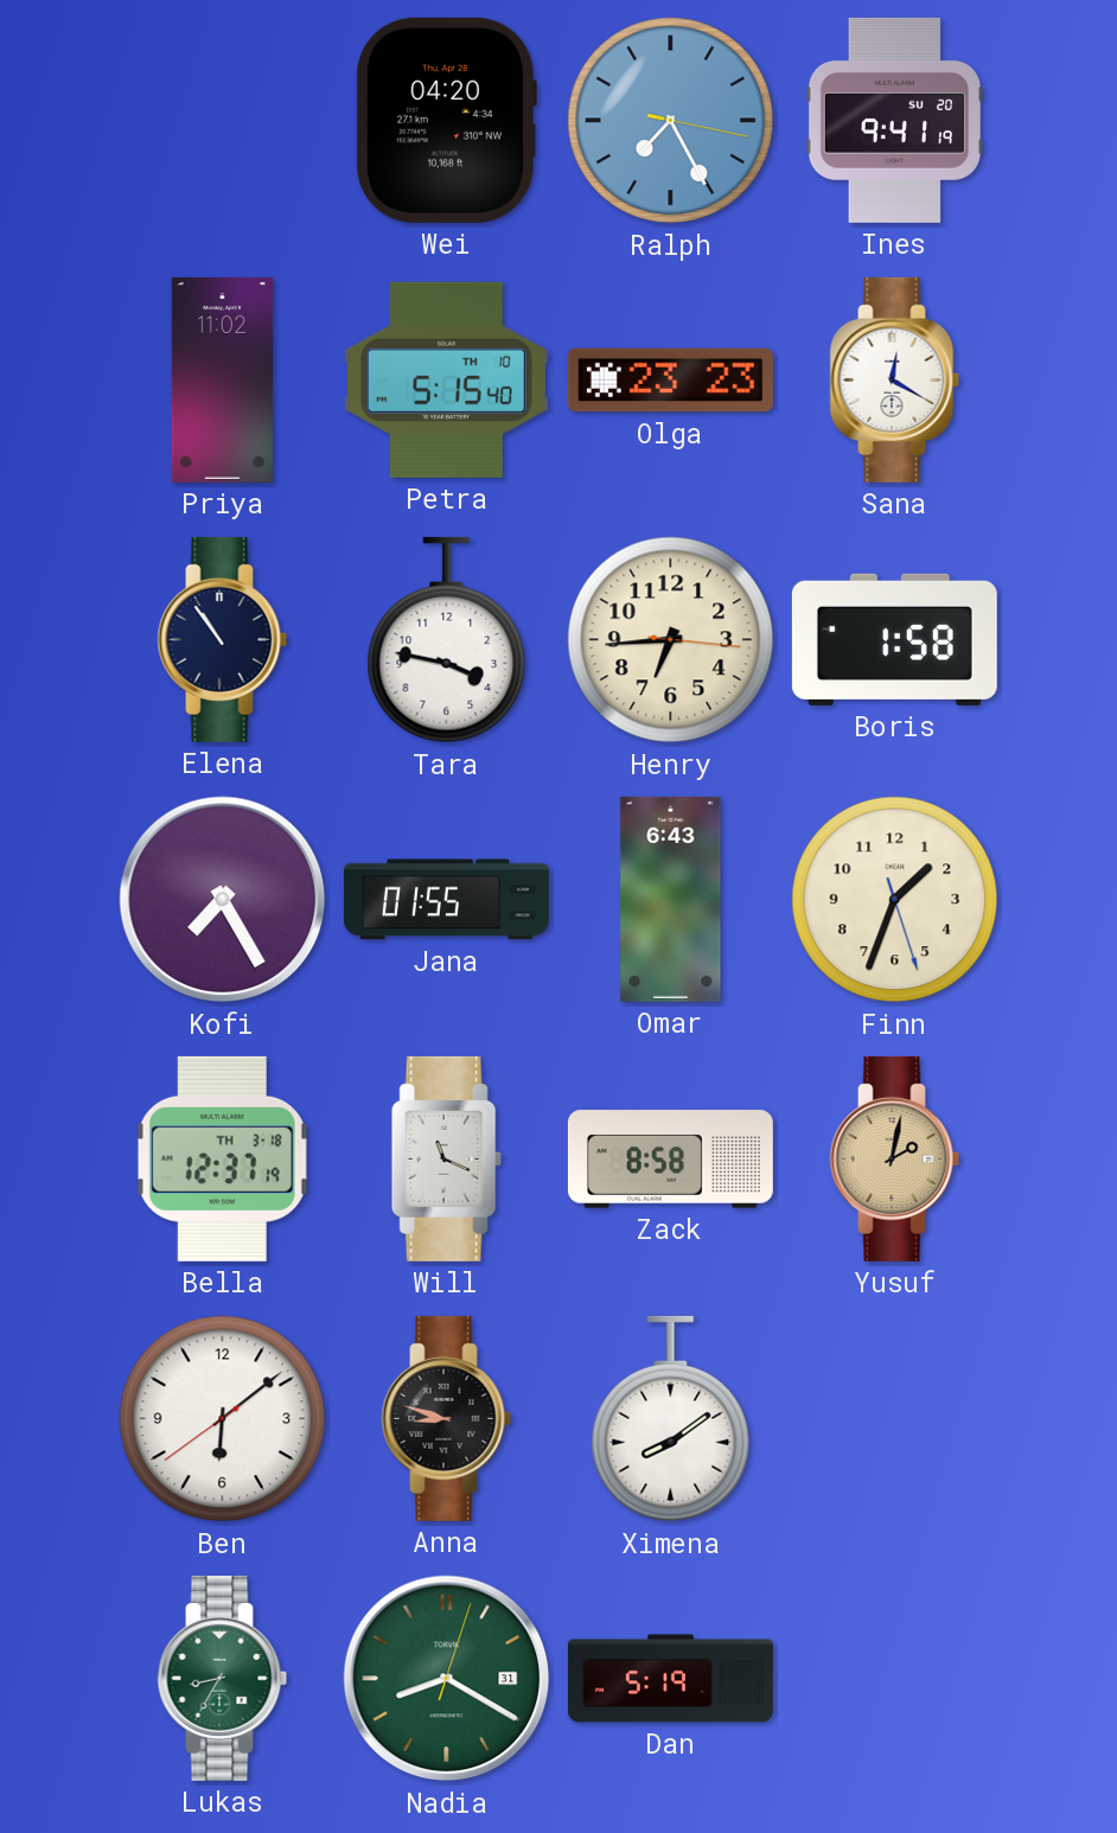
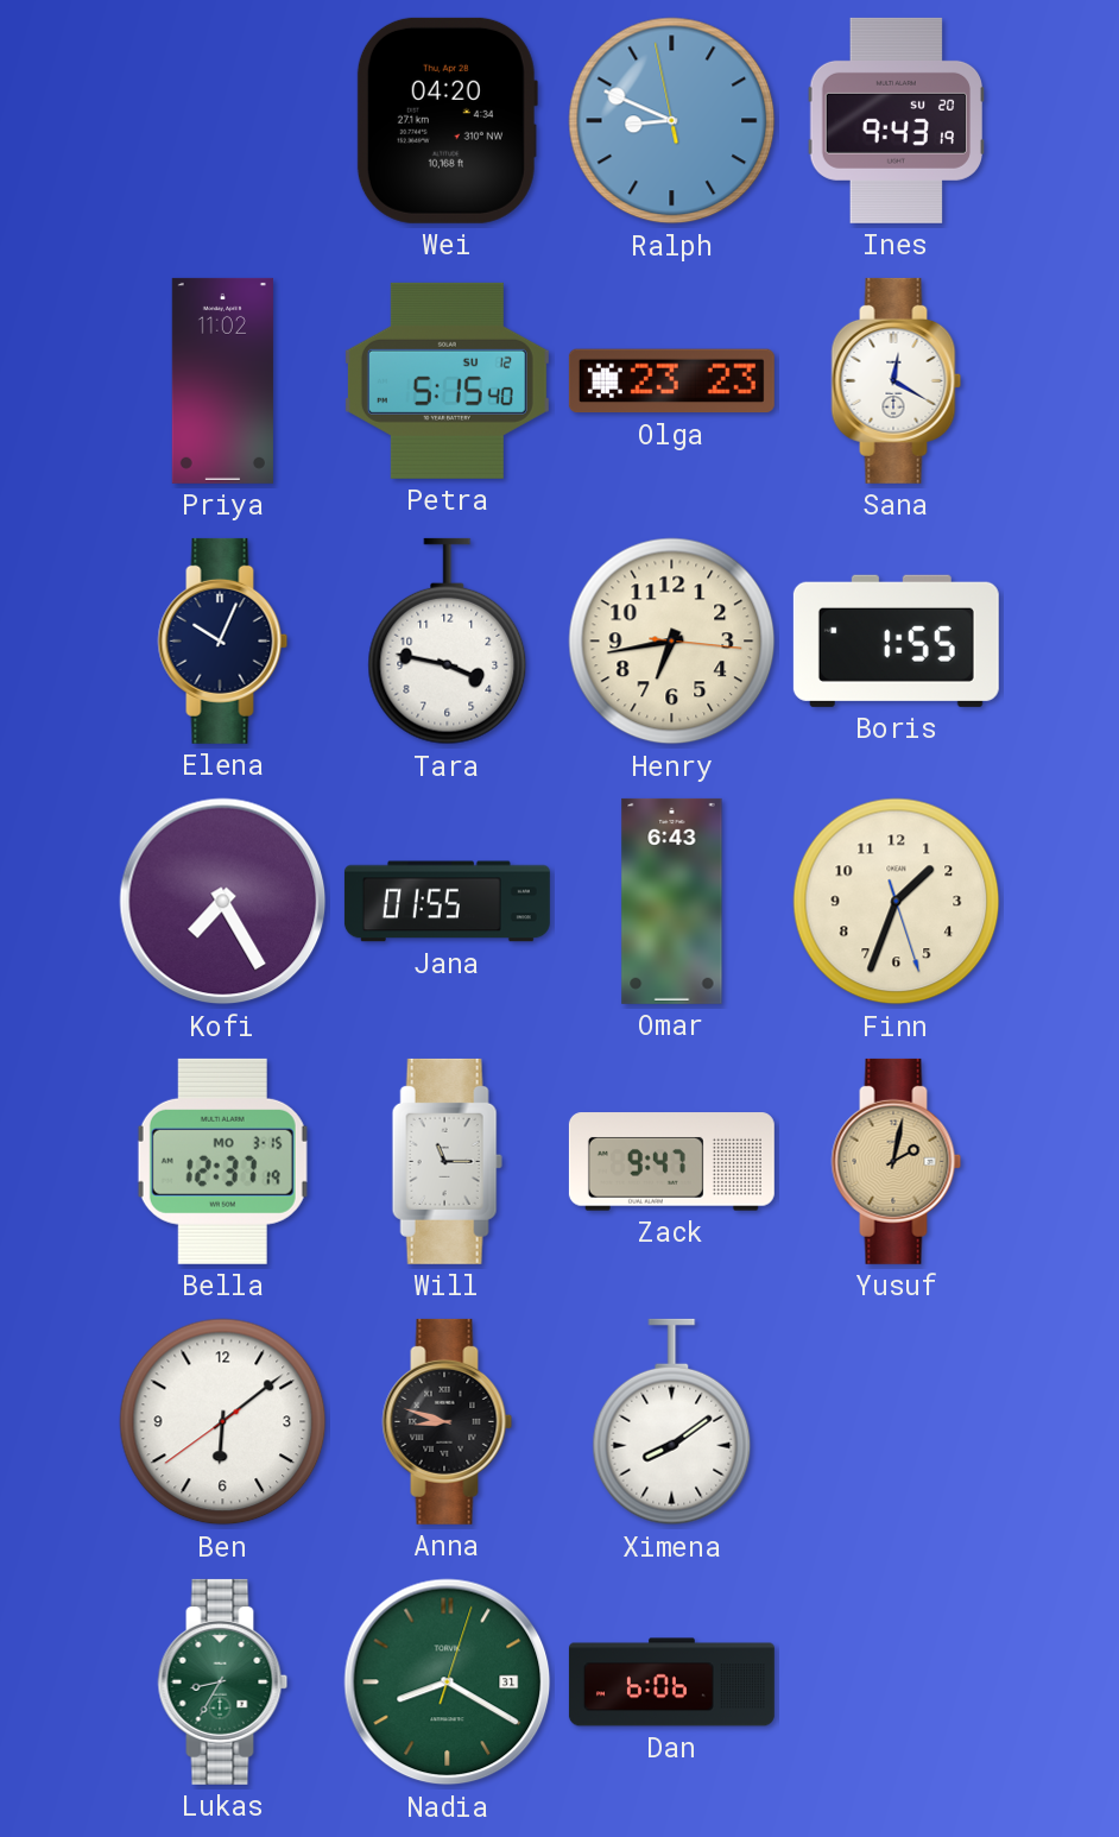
Ralph: 7:25 -> 8:48
Ines: 9:41 -> 9:43
Petra date: TH 10 -> SU 12
Elena: 10:54 -> 10:04
Henry: 6:44 -> 6:43
Boris: 1:58 -> 1:55
Bella date: TH 3-18 -> MO 3-15
Will: 11:19 -> 11:15
Zack: 8:58 -> 9:47
Dan: 5:19 -> 6:06
